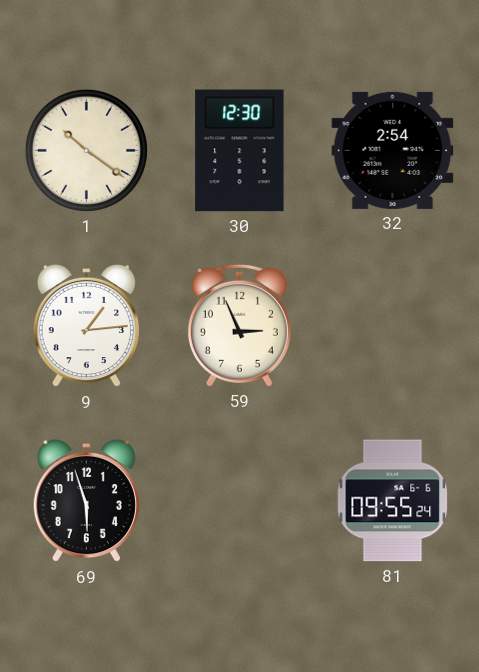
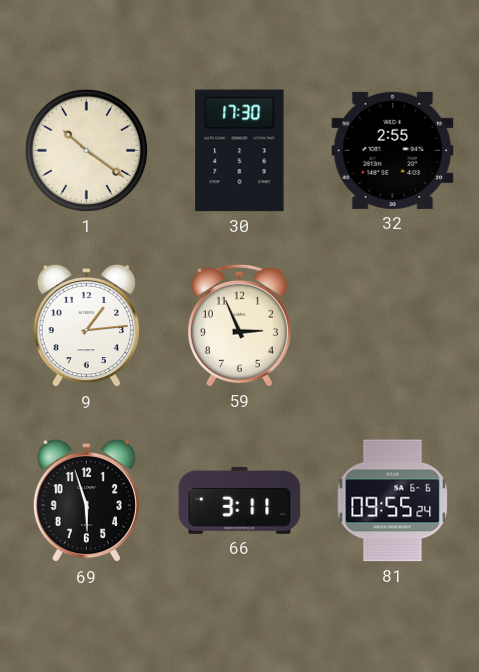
30: 12:30 -> 17:30
32: 2:54 -> 2:55
66: none -> 3:11
